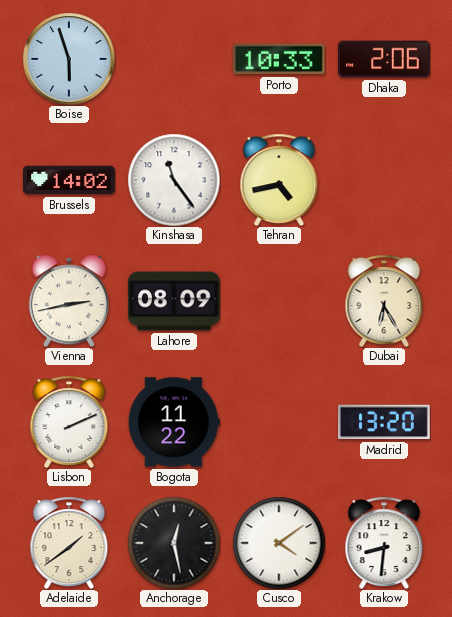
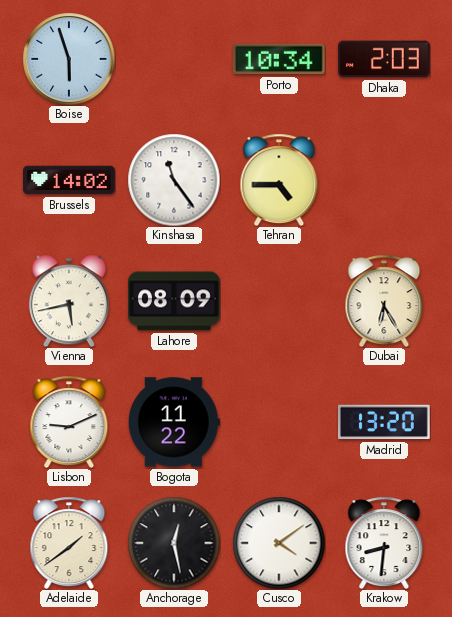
Porto: 10:33 -> 10:34
Dhaka: 2:06 -> 2:03
Tehran: 4:43 -> 4:45
Vienna: 2:43 -> 5:43
Lisbon: 2:11 -> 9:11
